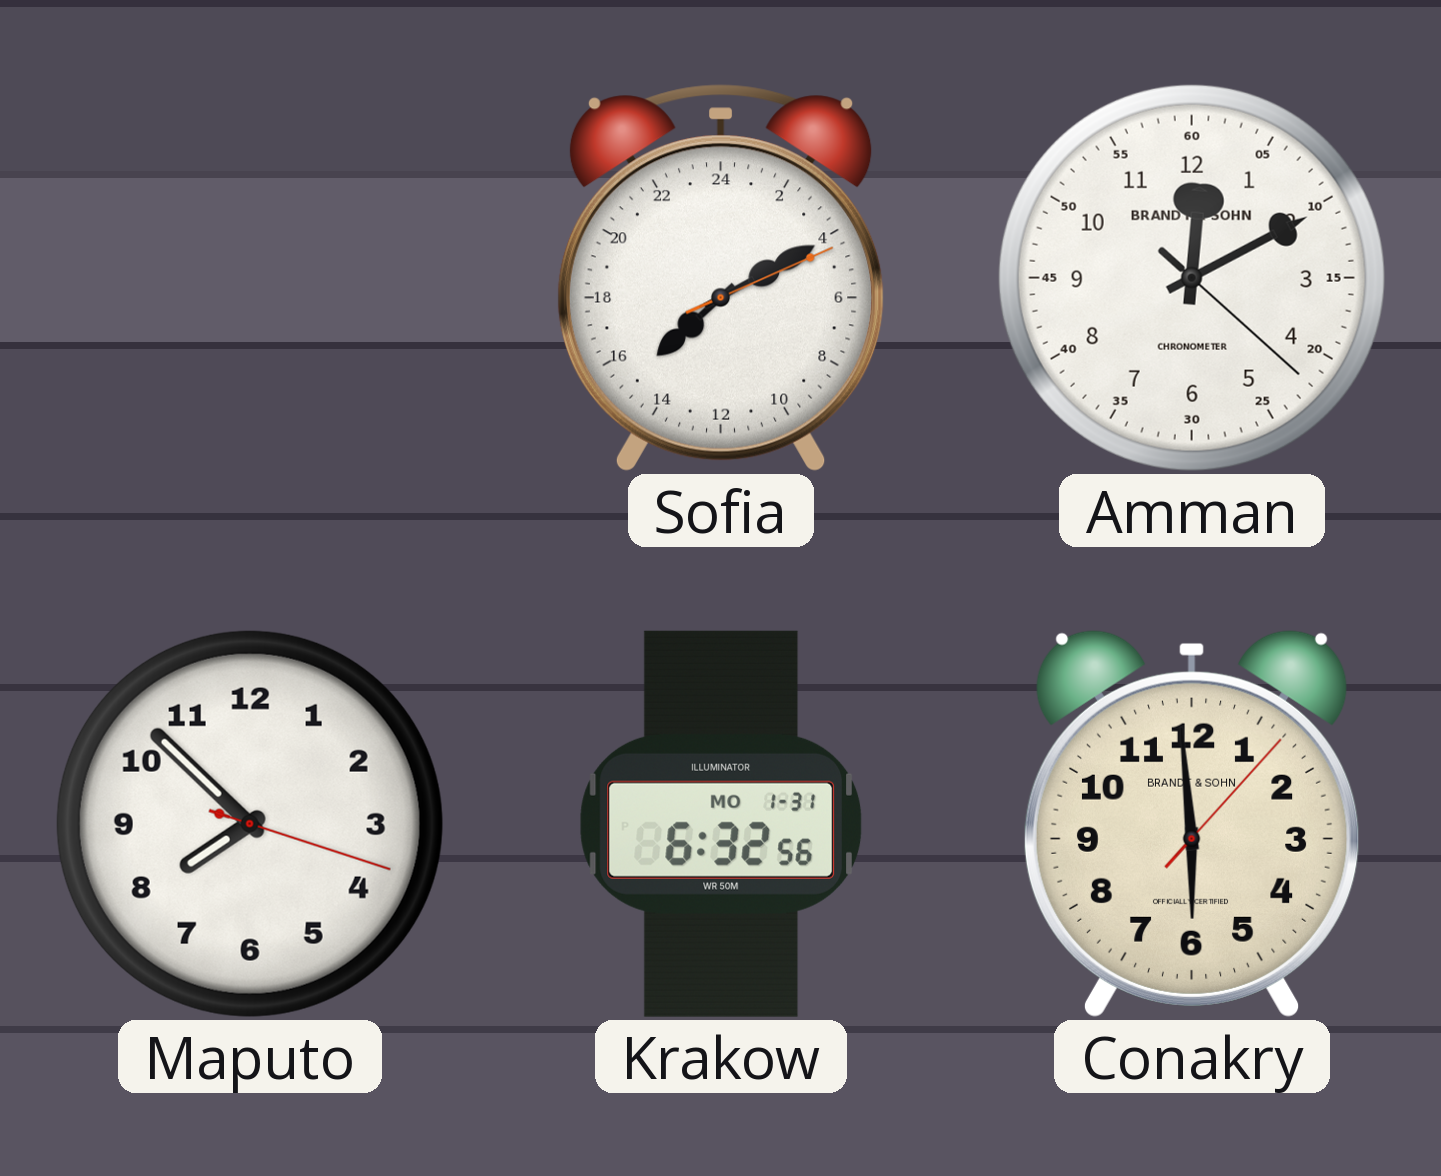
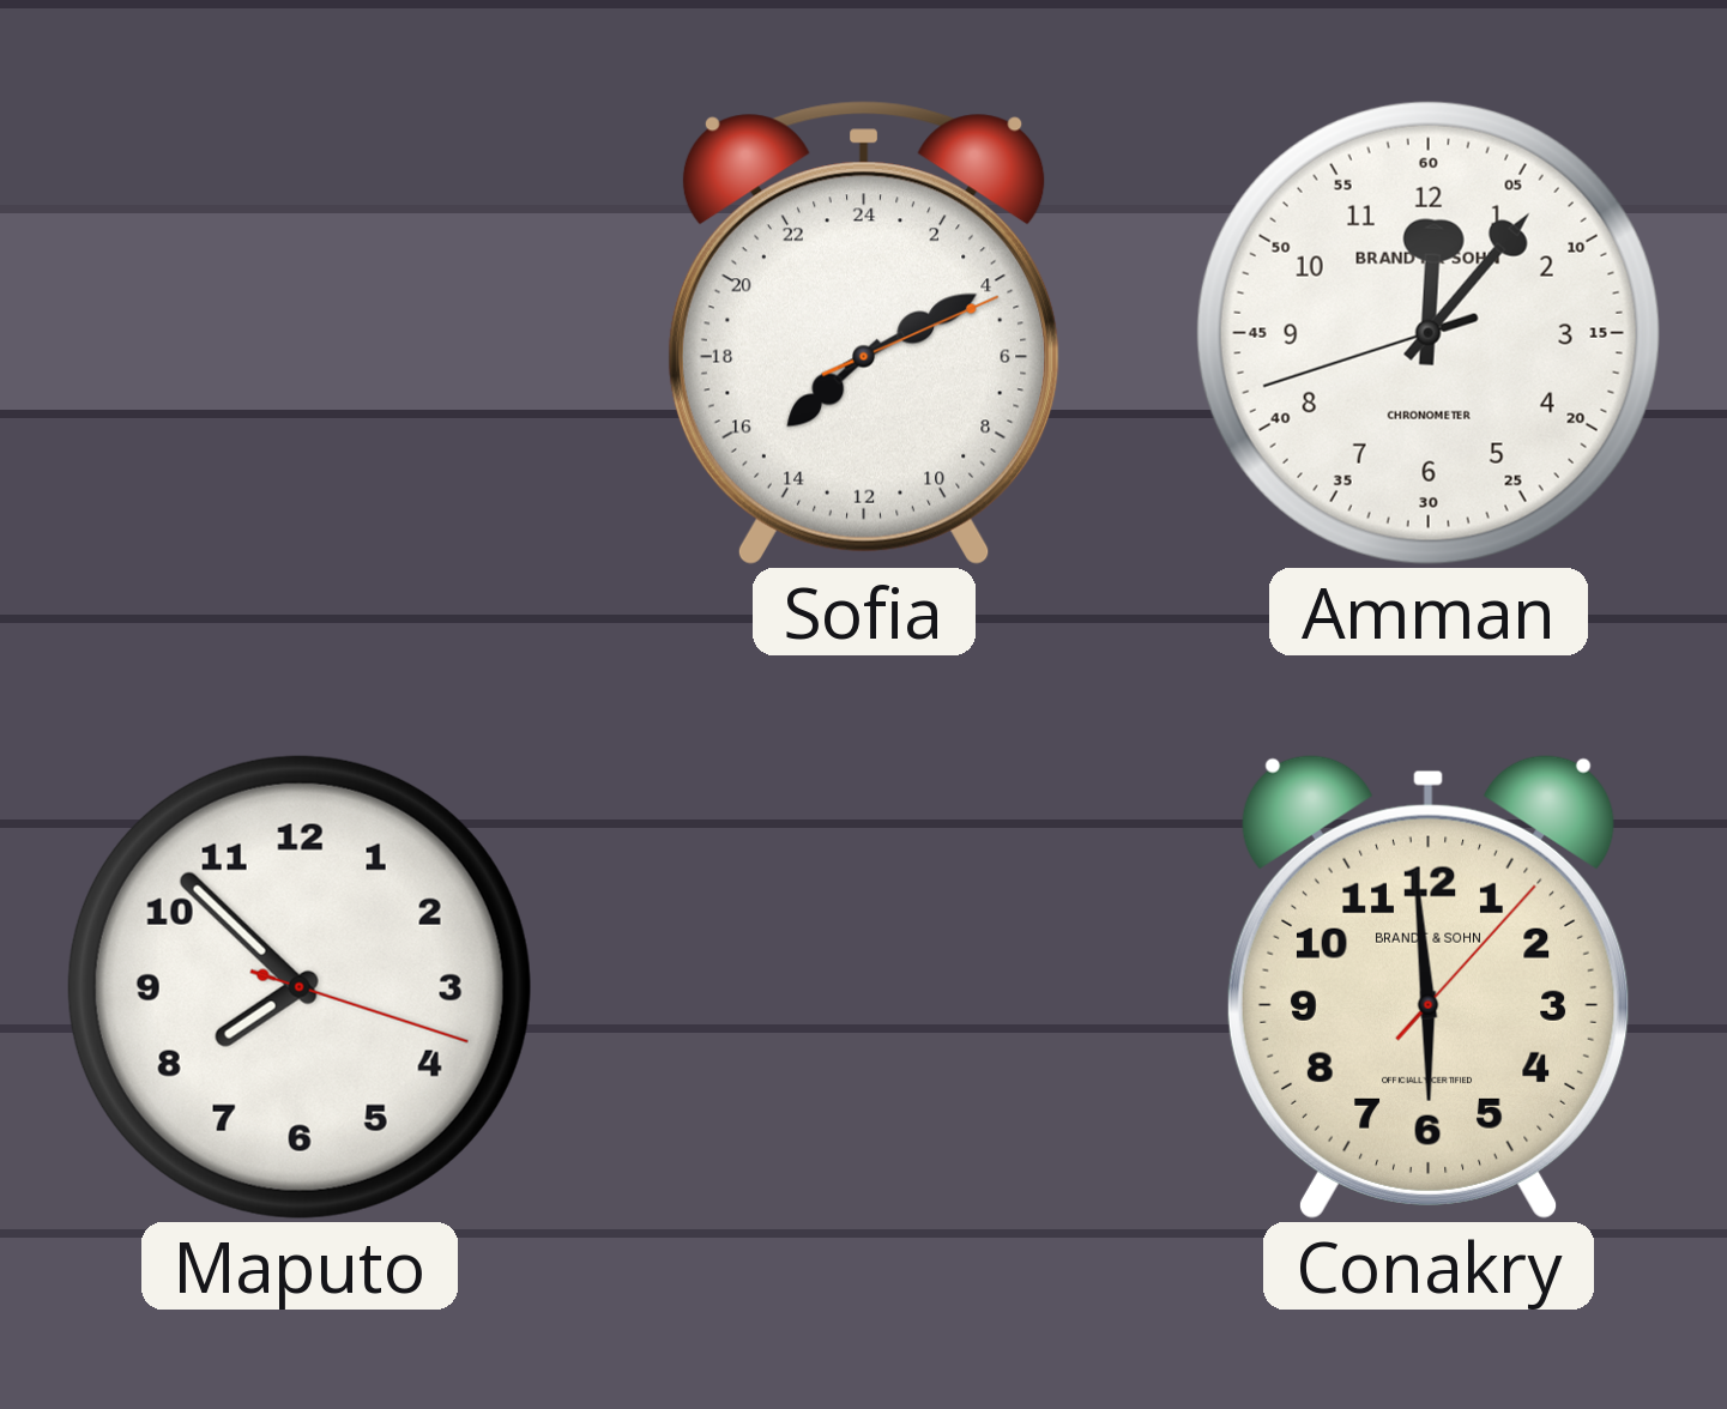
Amman: 12:10 -> 12:06
Krakow: 6:32 -> none
